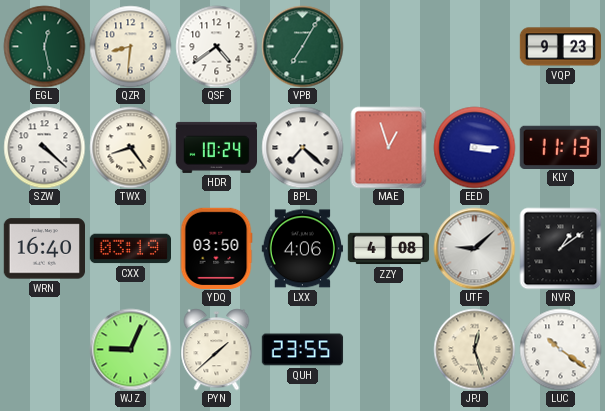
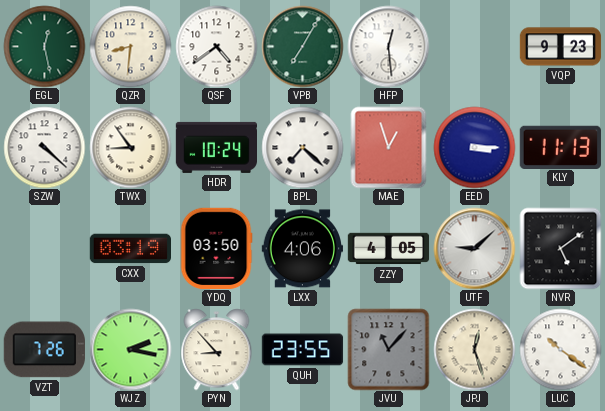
HFP: none -> 12:29
TWX: 8:24 -> 8:54
WRN: 16:40 -> none
ZZY: 4:08 -> 4:05
NVR: 1:09 -> 5:09
VZT: none -> 7:26
WJZ: 9:04 -> 2:17
PYN: 1:38 -> 8:53
JVU: none -> 11:07
